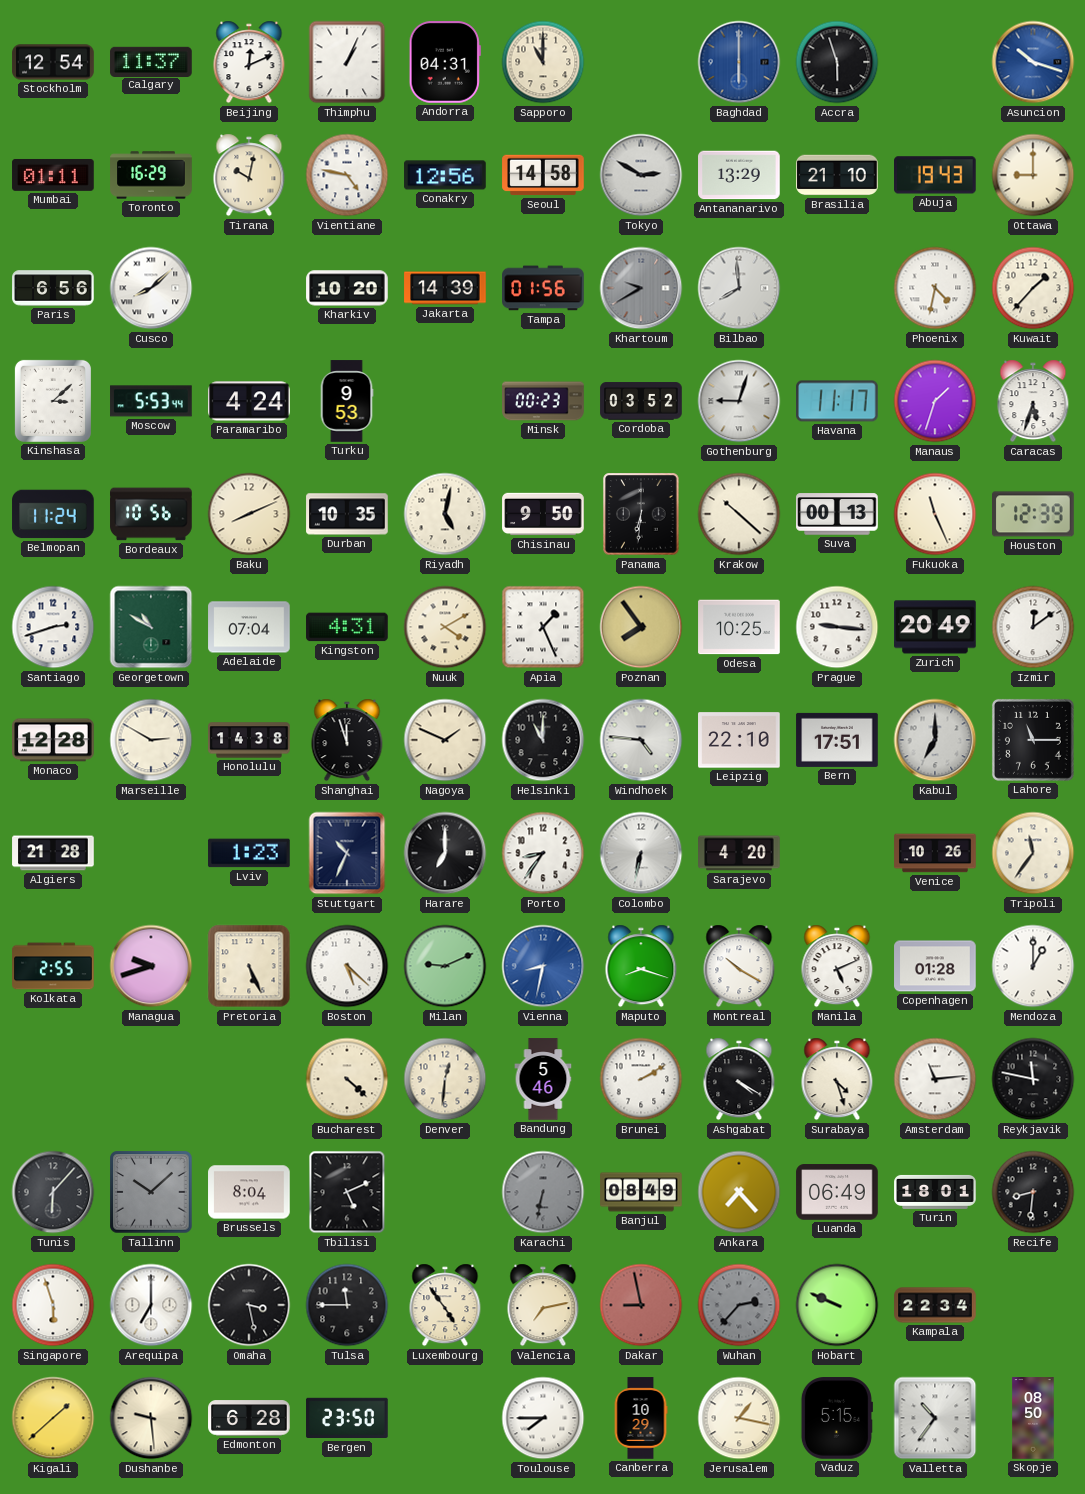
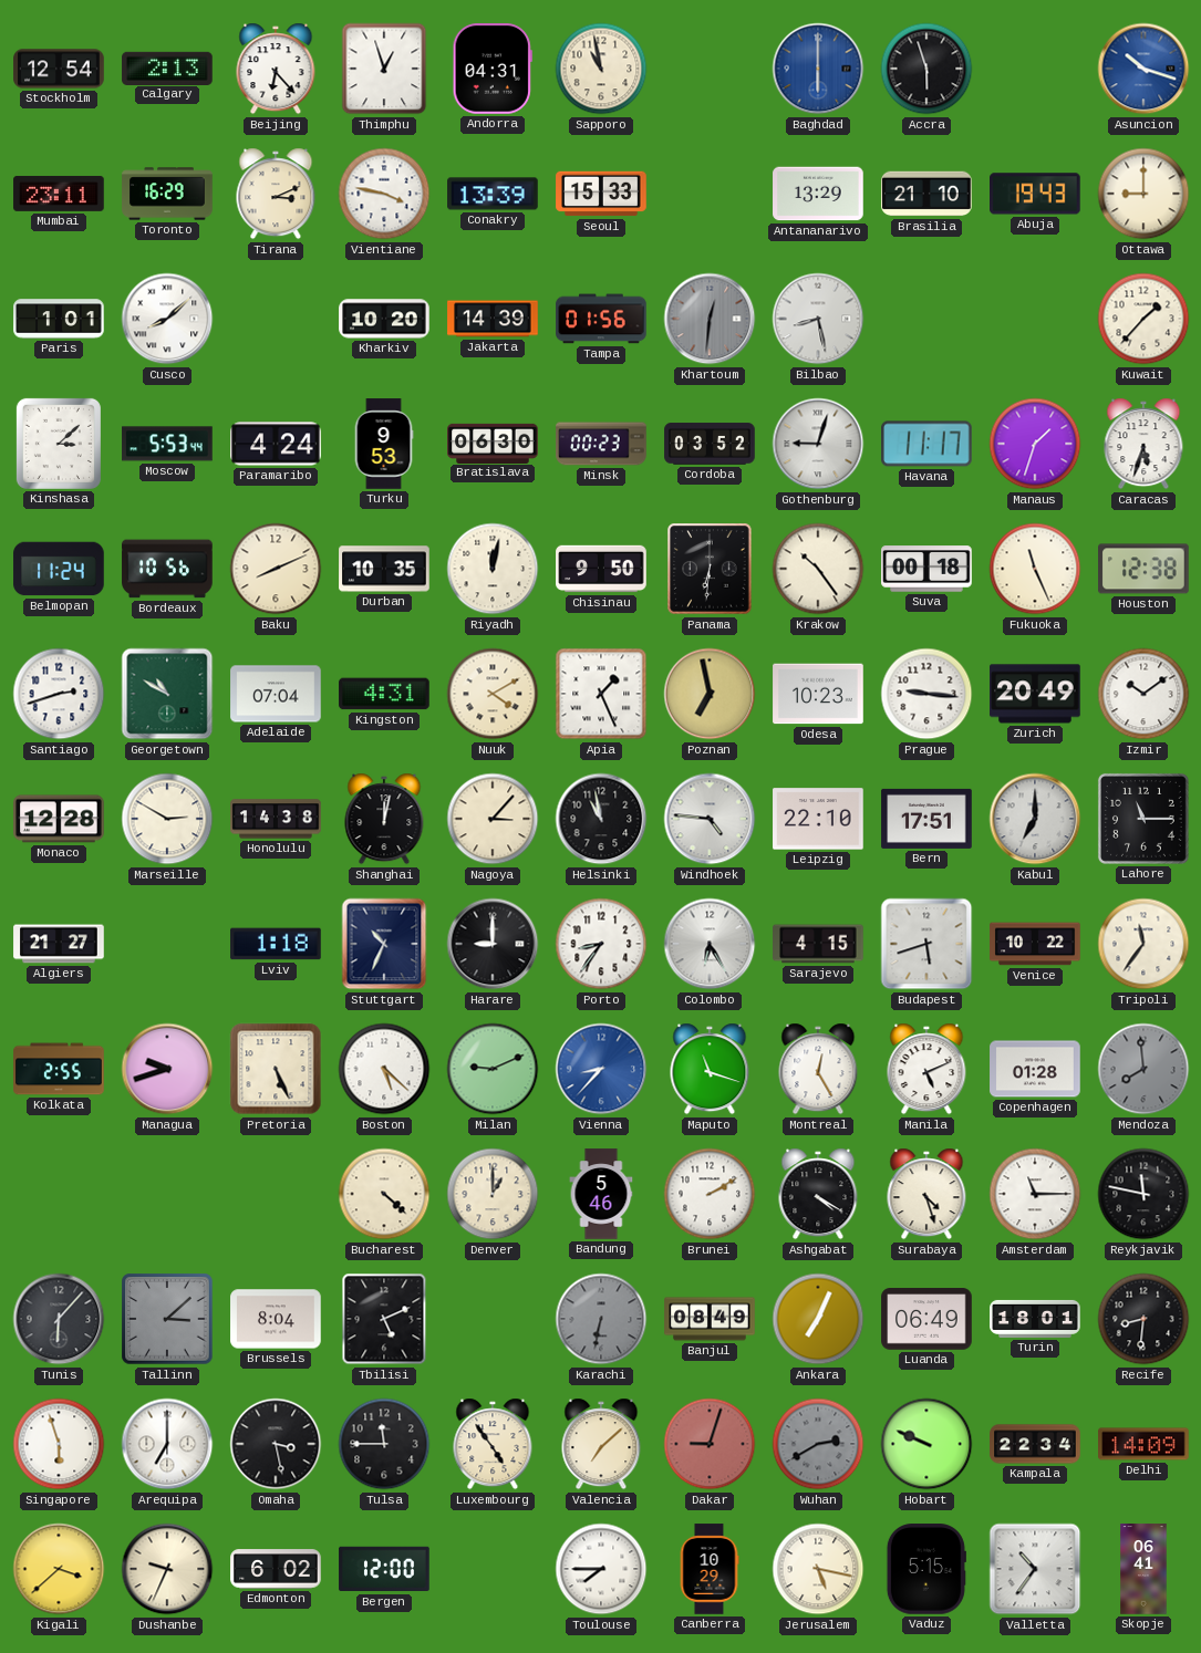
Calgary: 11:37 -> 2:13
Beijing: 12:11 -> 6:23
Thimphu: 1:04 -> 12:57
Sapporo: 11:00 -> 10:58
Mumbai: 01:11 -> 23:11
Tirana: 10:02 -> 3:11
Vientiane: 4:47 -> 3:47
Conakry: 12:56 -> 13:39
Seoul: 14:58 -> 15:33
Tokyo: 2:50 -> none
Paris: 6:56 -> 1:01
Khartoum: 9:40 -> 12:31
Bilbao: 7:59 -> 8:28
Phoenix: 4:32 -> none
Bratislava: none -> 06:30
Riyadh: 5:02 -> 12:02
Krakow: 10:22 -> 10:24
Suva: 00:13 -> 00:18
Houston: 12:39 -> 12:38
Poznan: 7:54 -> 6:58
Odesa: 10:25 -> 10:23
Izmir: 12:09 -> 10:09
Shanghai: 11:57 -> 12:02
Nagoya: 1:49 -> 3:07
Helsinki: 11:00 -> 10:58
Algiers: 21:28 -> 21:27
Lviv: 1:23 -> 1:18
Harare: 7:00 -> 9:00
Colombo: 6:32 -> 6:25
Sarajevo: 4:20 -> 4:15
Budapest: none -> 5:42
Venice: 10:26 -> 10:22
Vienna: 8:32 -> 8:37
Maputo: 8:18 -> 11:18
Montreal: 10:20 -> 12:25
Mendoza: 1:00 -> 7:59
Mendoza dial: white -> grey
Denver: 12:31 -> 1:00
Amsterdam: 11:14 -> 11:15
Tallinn: 10:08 -> 3:08
Ankara: 7:23 -> 7:04
Valencia: 7:13 -> 7:08
Dakar: 8:58 -> 9:03
Wuhan: 2:37 -> 2:40
Delhi: none -> 14:09
Kigali: 1:38 -> 3:38
Dushanbe: 9:29 -> 9:34
Edmonton: 6:28 -> 6:02
Bergen: 23:50 -> 12:00
Jerusalem: 1:17 -> 5:17
Skopje: 08:50 -> 06:41
